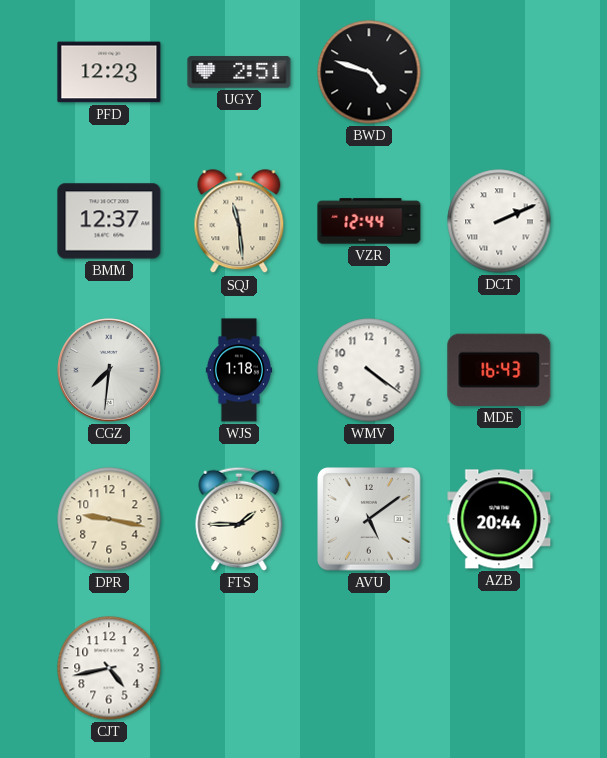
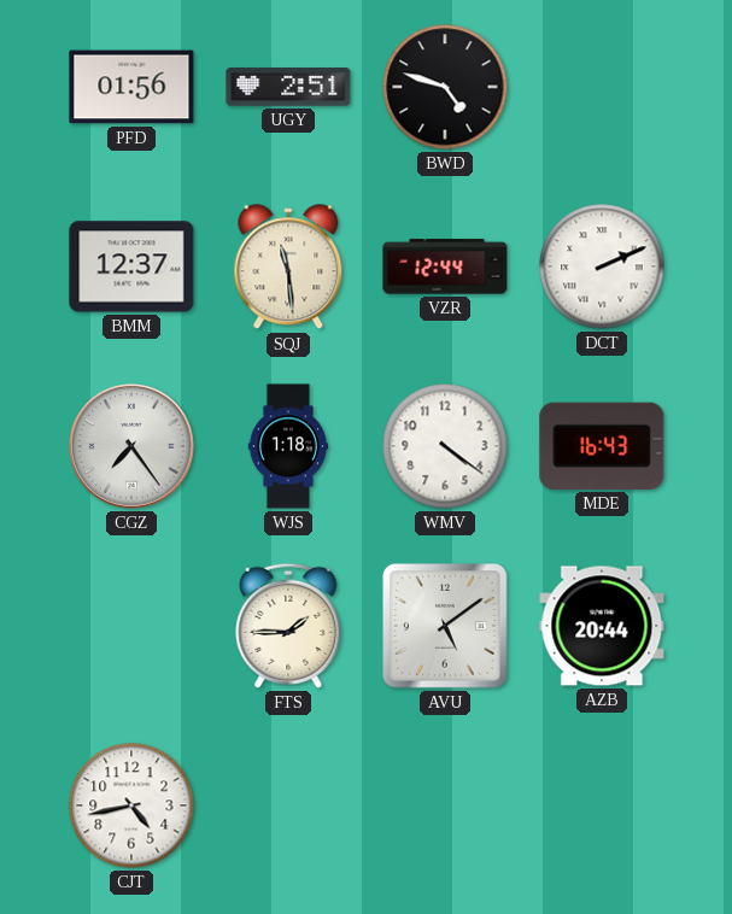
PFD: 12:23 -> 01:56
CGZ: 7:31 -> 7:24
DPR: 9:17 -> none
